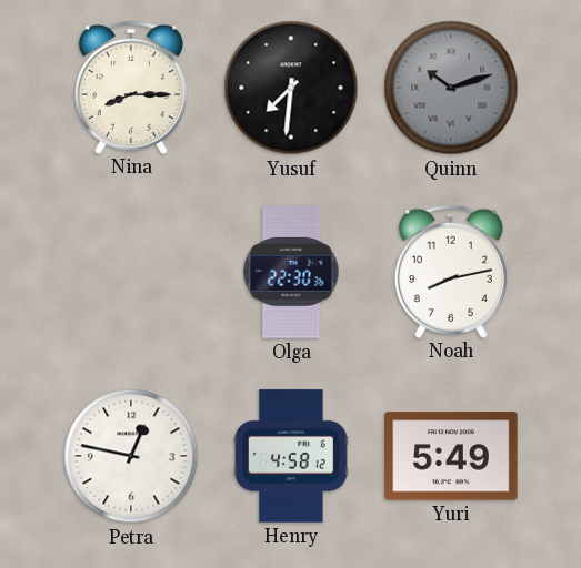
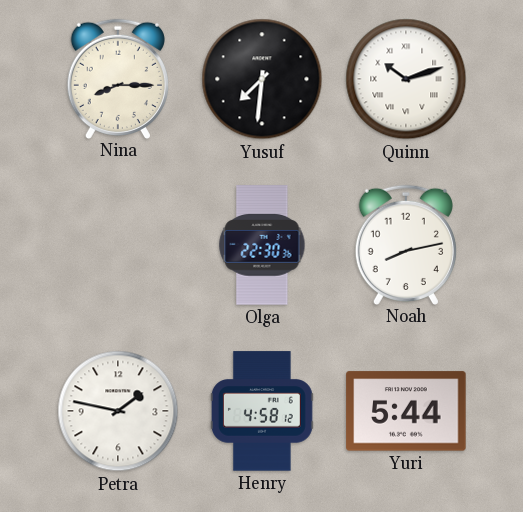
Quinn dial: grey -> white
Petra: 12:47 -> 1:47
Yuri: 5:49 -> 5:44
